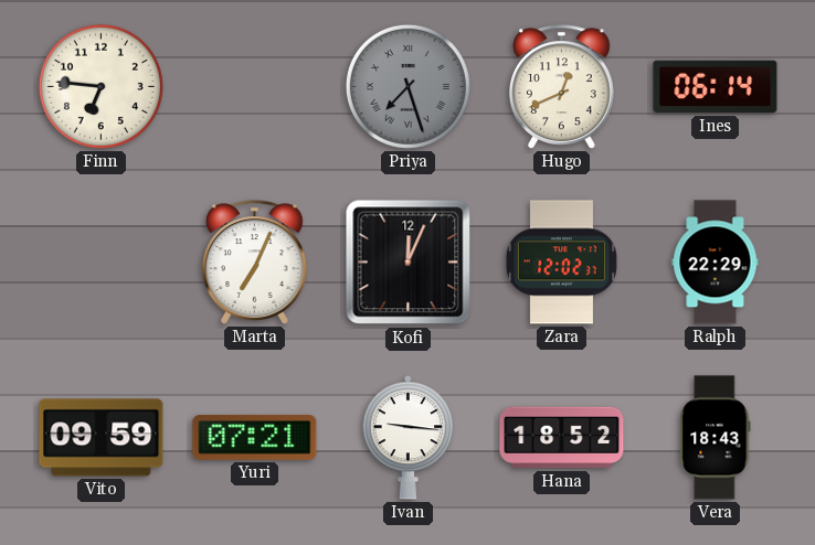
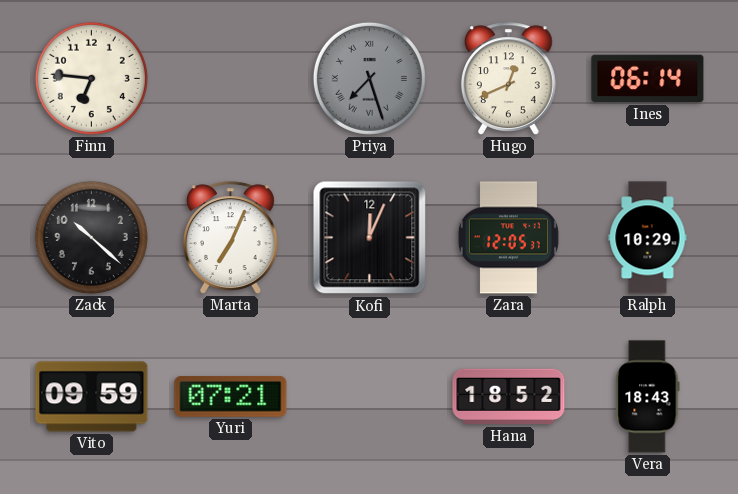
Zack: none -> 10:22
Zara: 12:02 -> 12:05
Ralph: 22:29 -> 10:29
Ivan: 9:16 -> none
